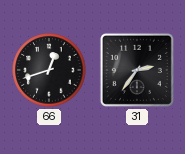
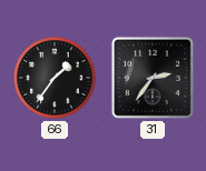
66: 12:42 -> 1:36
